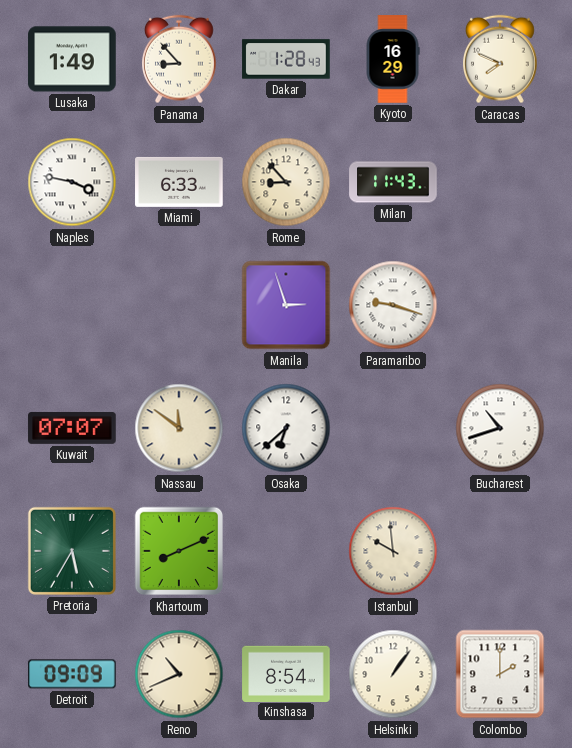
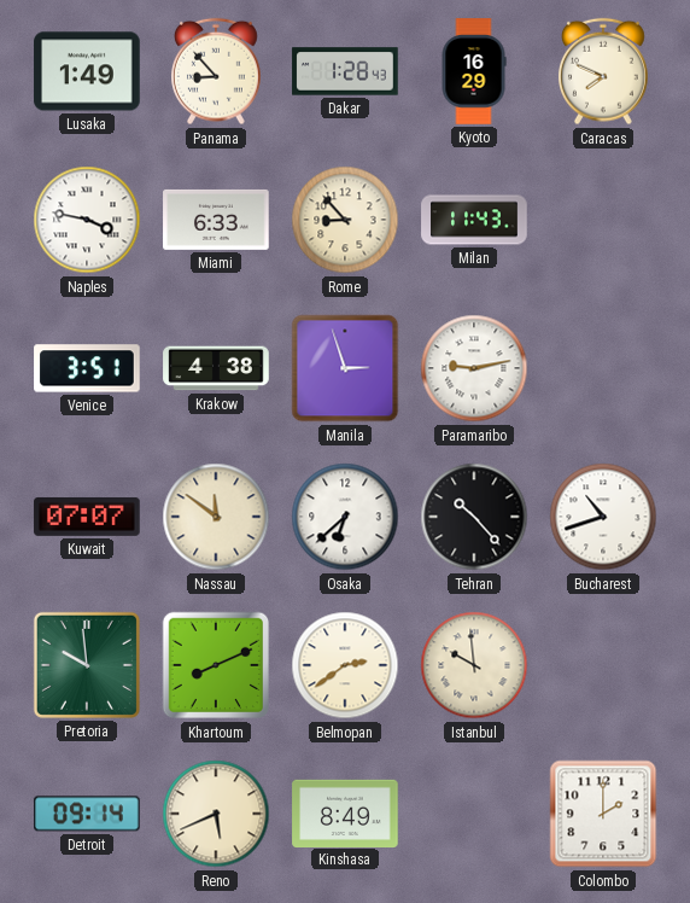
Venice: none -> 3:51
Krakow: none -> 4:38
Paramaribo: 9:18 -> 9:13
Tehran: none -> 10:23
Pretoria: 5:35 -> 9:59
Belmopan: none -> 2:39
Detroit: 09:09 -> 09:14
Reno: 10:41 -> 5:41
Kinshasa: 8:54 -> 8:49
Helsinki: 1:06 -> none
